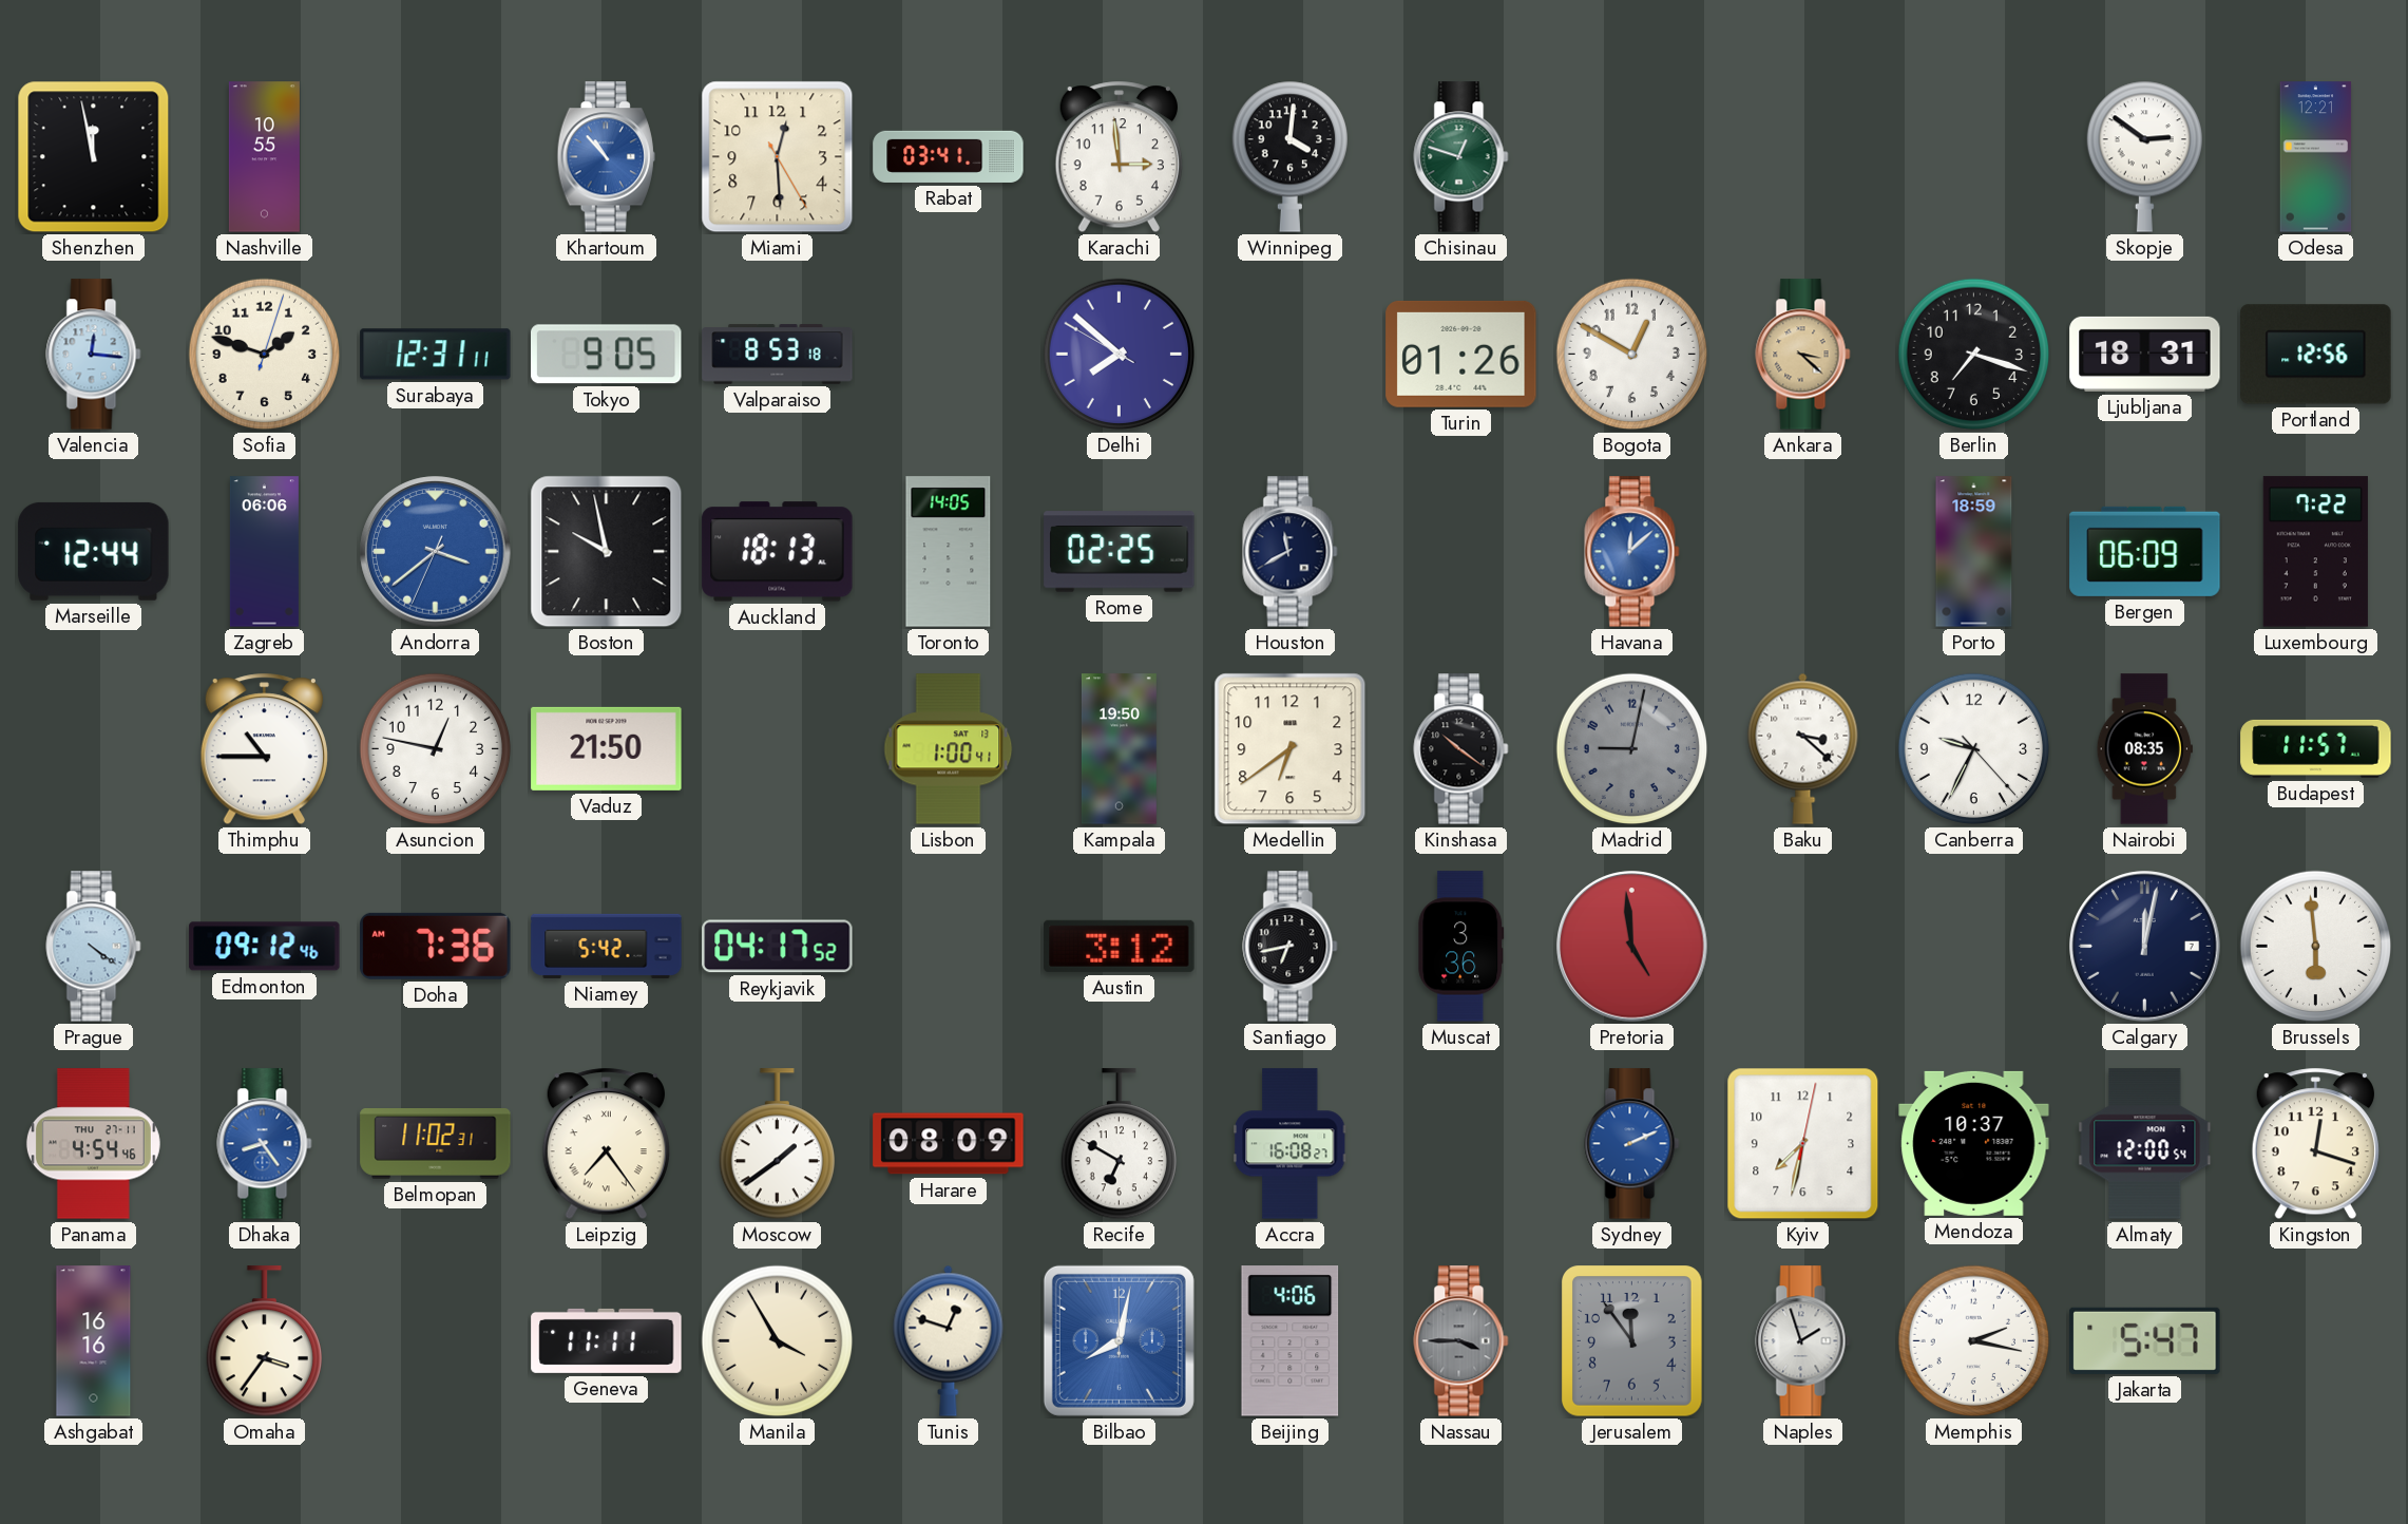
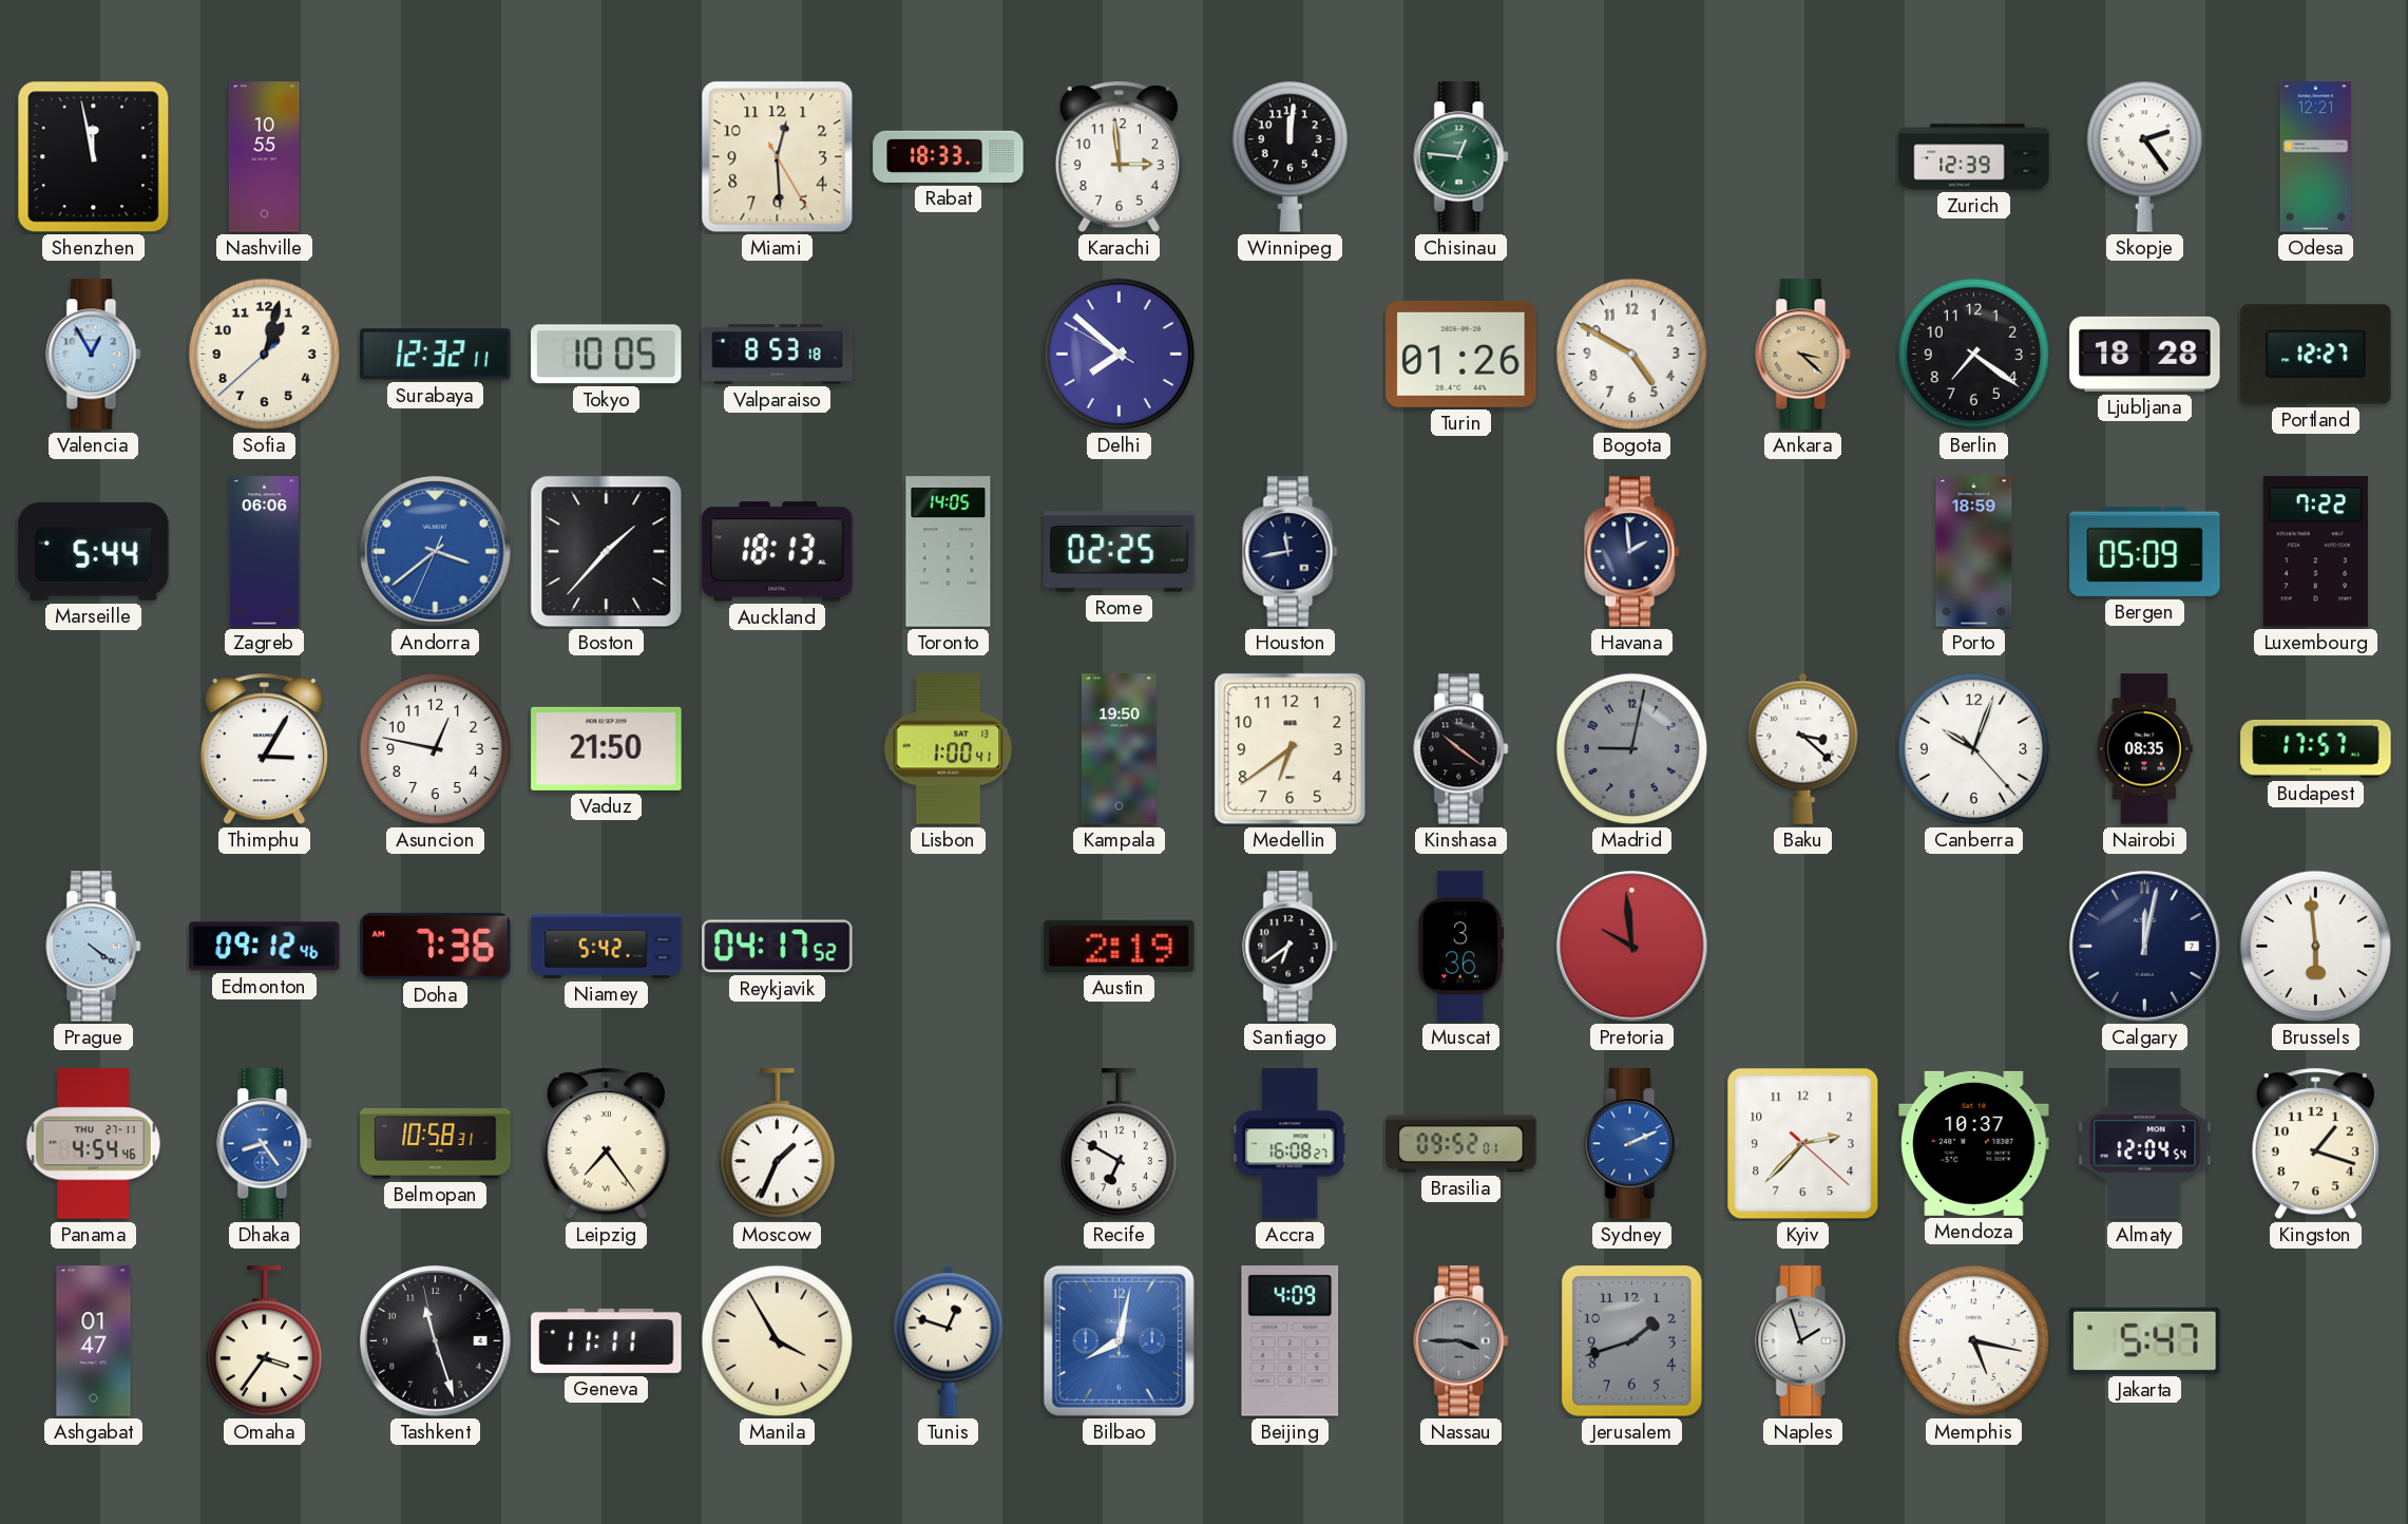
Khartoum: 10:53 -> none
Rabat: 03:41 -> 18:33
Winnipeg: 4:01 -> 12:01
Chisinau: 12:48 -> 12:46
Zurich: none -> 12:39
Skopje: 2:51 -> 2:24
Valencia: 12:16 -> 12:55
Sofia: 1:48 -> 1:02
Surabaya: 12:31 -> 12:32
Tokyo: 9:05 -> 10:05
Bogota: 12:50 -> 4:50
Berlin: 7:18 -> 7:21
Ljubljana: 18:31 -> 18:28
Portland: 12:56 -> 12:27
Marseille: 12:44 -> 5:44
Boston: 9:58 -> 1:37
Houston: 11:40 -> 11:43
Havana: 12:08 -> 1:59
Havana dial: blue -> navy
Bergen: 06:09 -> 05:09
Thimphu: 10:45 -> 3:05
Canberra: 9:34 -> 10:03
Budapest: 11:57 -> 17:57
Austin: 3:12 -> 2:19
Santiago: 6:43 -> 6:39
Pretoria: 4:59 -> 9:59
Belmopan: 11:02 -> 10:58
Moscow: 1:39 -> 1:34
Harare: 08:09 -> none
Brasilia: none -> 09:52
Kyiv: 7:32 -> 2:37
Almaty: 12:00 -> 12:04
Kingston: 12:18 -> 1:18
Ashgabat: 16:16 -> 01:47
Tashkent: none -> 11:26
Beijing: 4:06 -> 4:09
Jerusalem: 11:54 -> 1:42
Memphis: 2:17 -> 5:17
